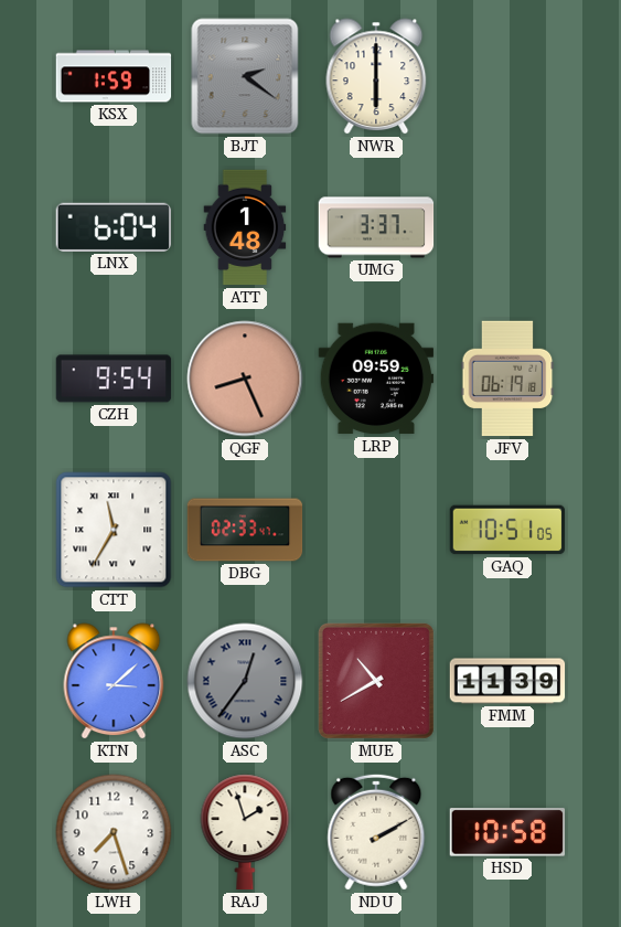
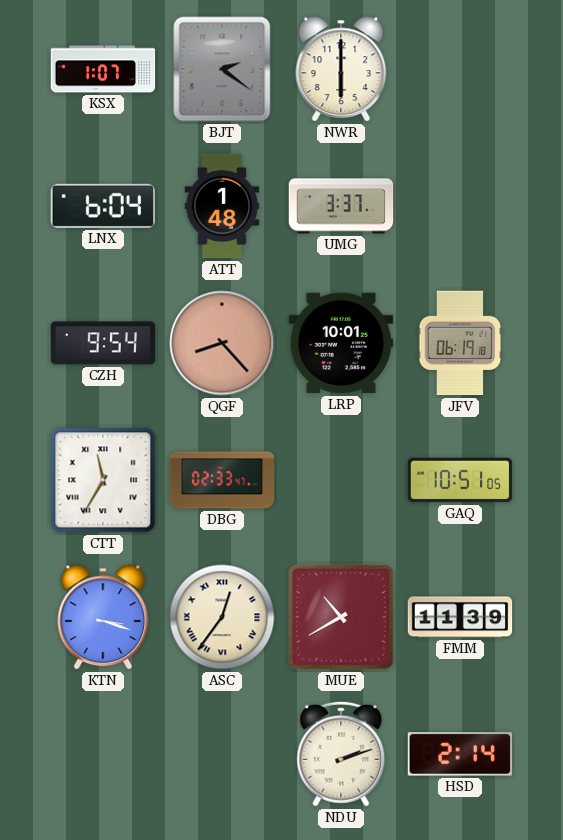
KSX: 1:59 -> 1:07
QGF: 8:26 -> 8:23
LRP: 09:59 -> 10:01
KTN: 3:08 -> 3:18
ASC dial: grey -> cream
LWH: 7:27 -> none
RAJ: 1:57 -> none
NDU: 2:10 -> 2:12
HSD: 10:58 -> 2:14
